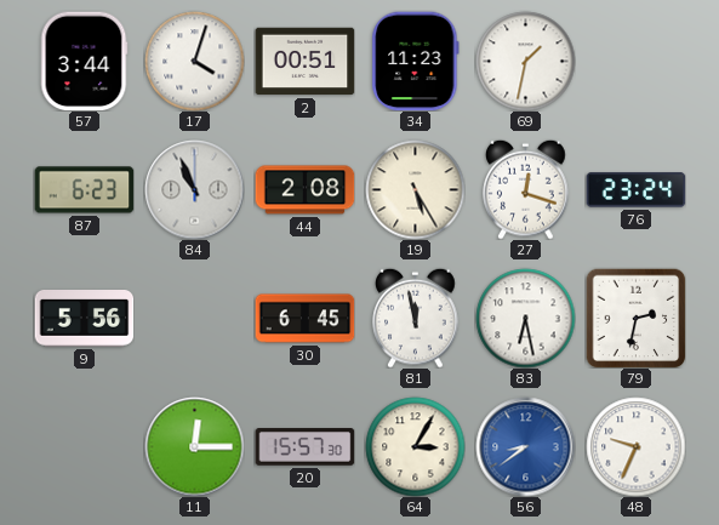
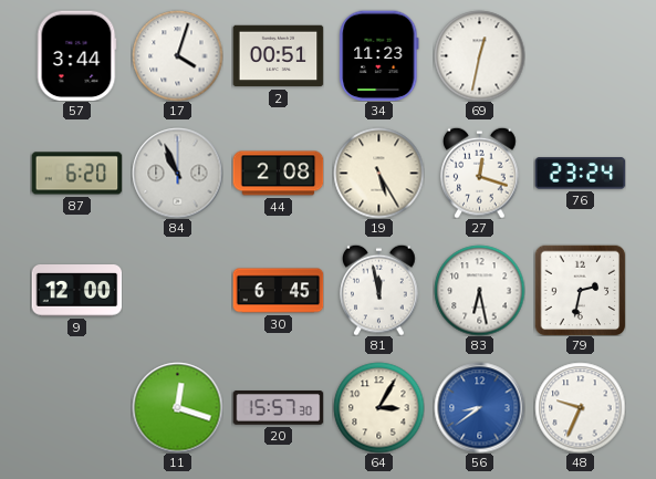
69: 1:32 -> 12:32
87: 6:23 -> 6:20
9: 5:56 -> 12:00
11: 12:15 -> 12:18
